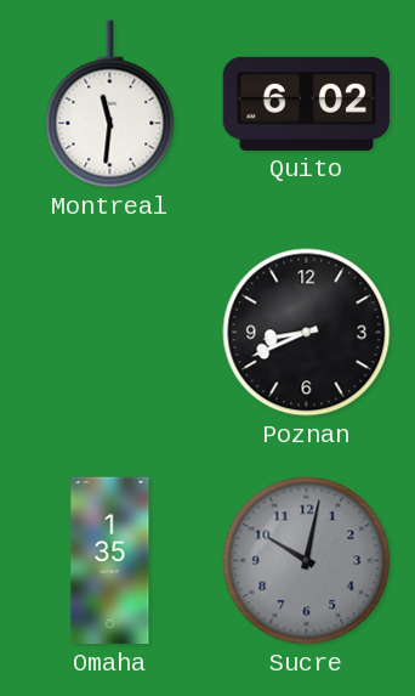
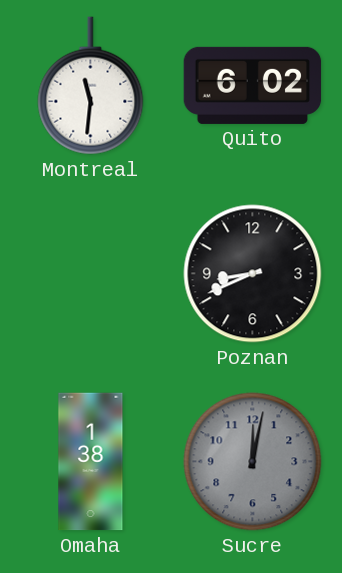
Omaha: 1:35 -> 1:38
Sucre: 10:02 -> 12:02
